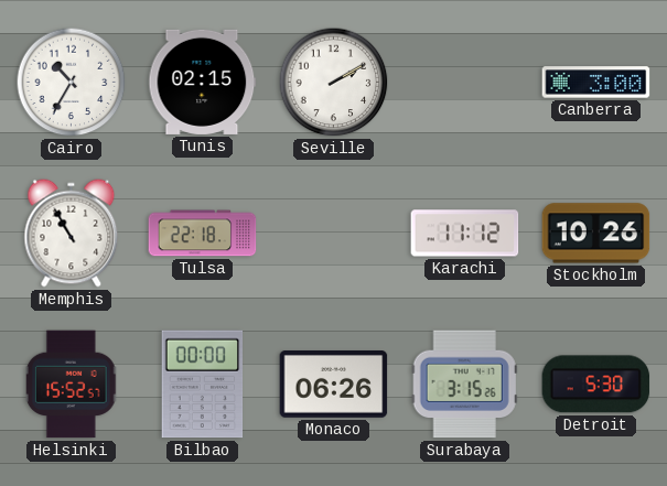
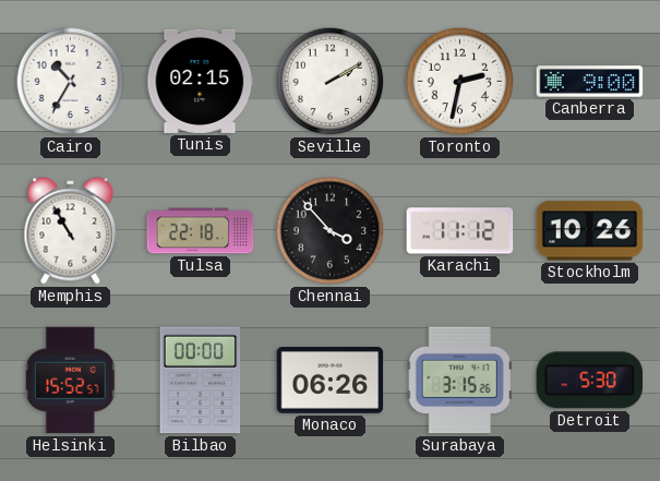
Toronto: none -> 2:32
Canberra: 3:00 -> 9:00
Chennai: none -> 3:53
